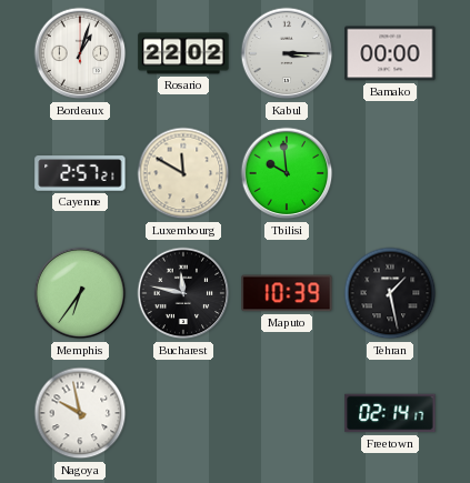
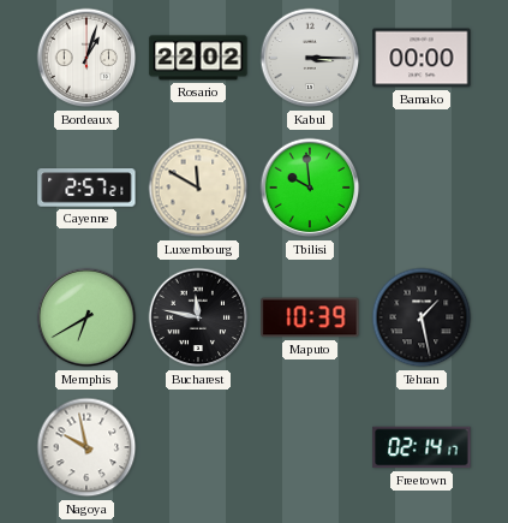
Memphis: 6:36 -> 6:40
